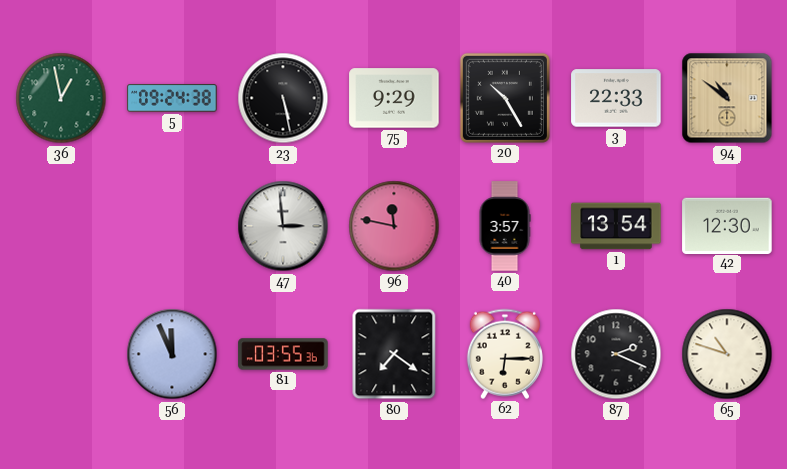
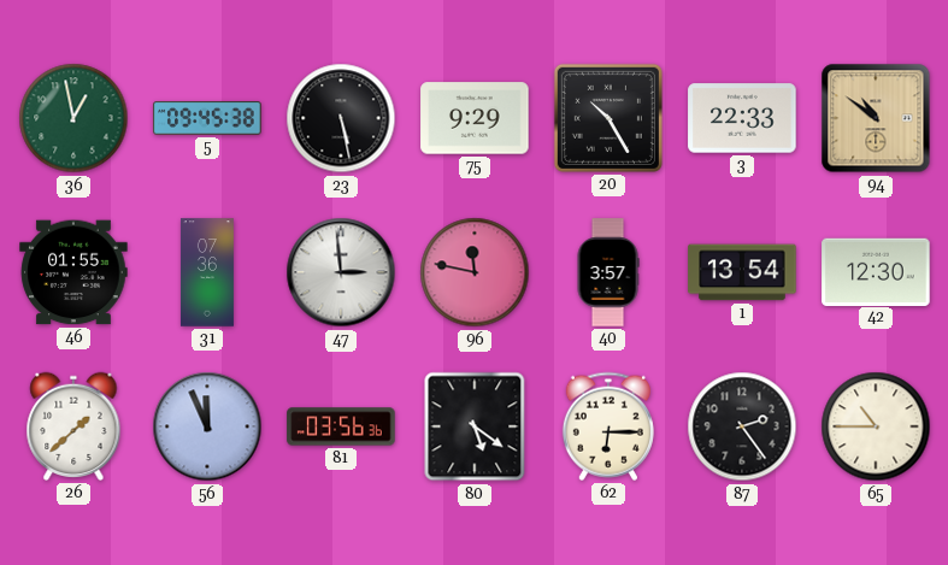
5: 09:24 -> 09:45
46: none -> 01:55
31: none -> 07:36
26: none -> 1:38
81: 03:55 -> 03:56
80: 7:21 -> 5:21
87: 2:19 -> 2:24
65: 10:48 -> 10:45
